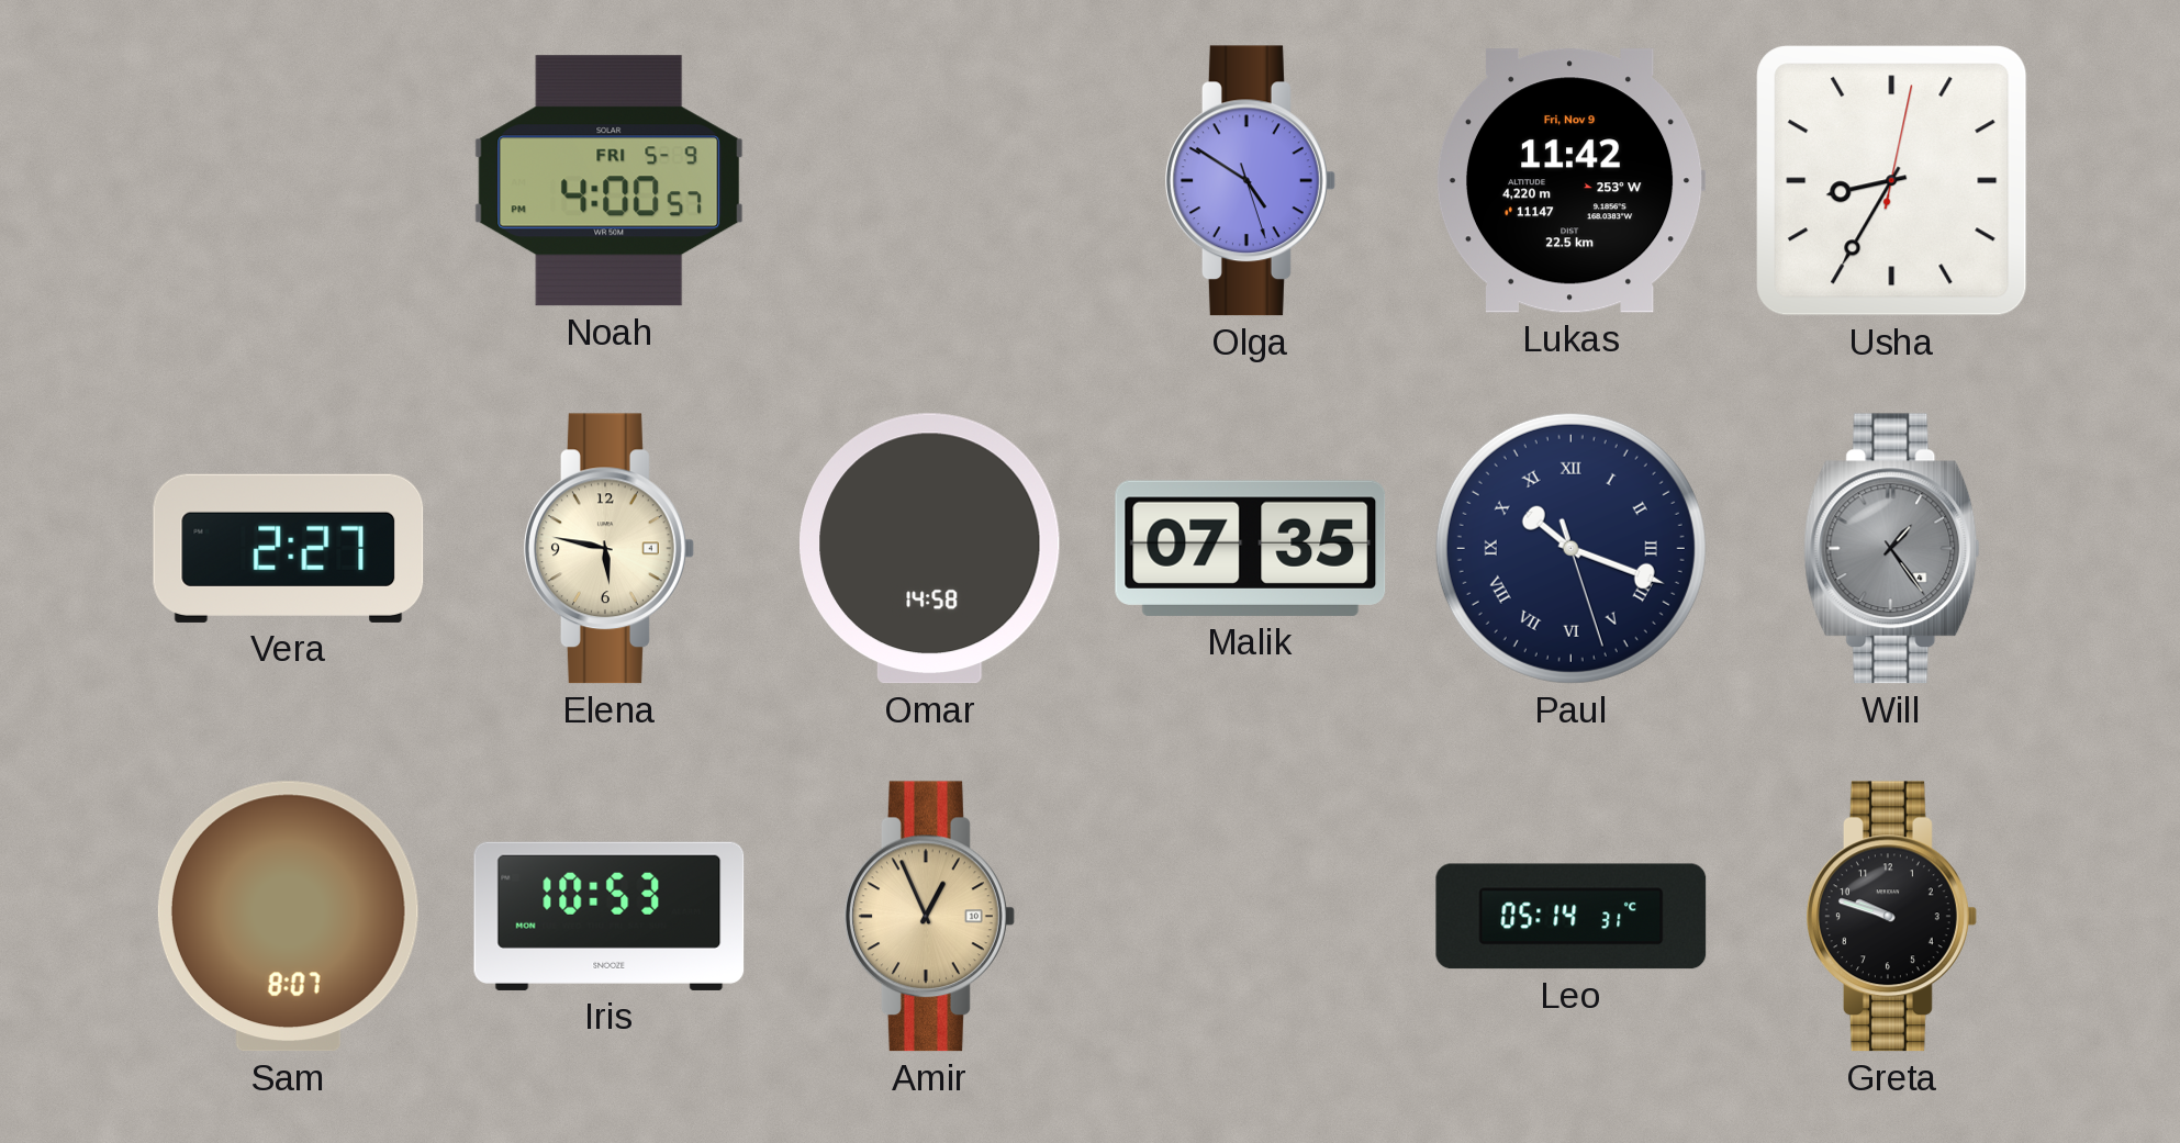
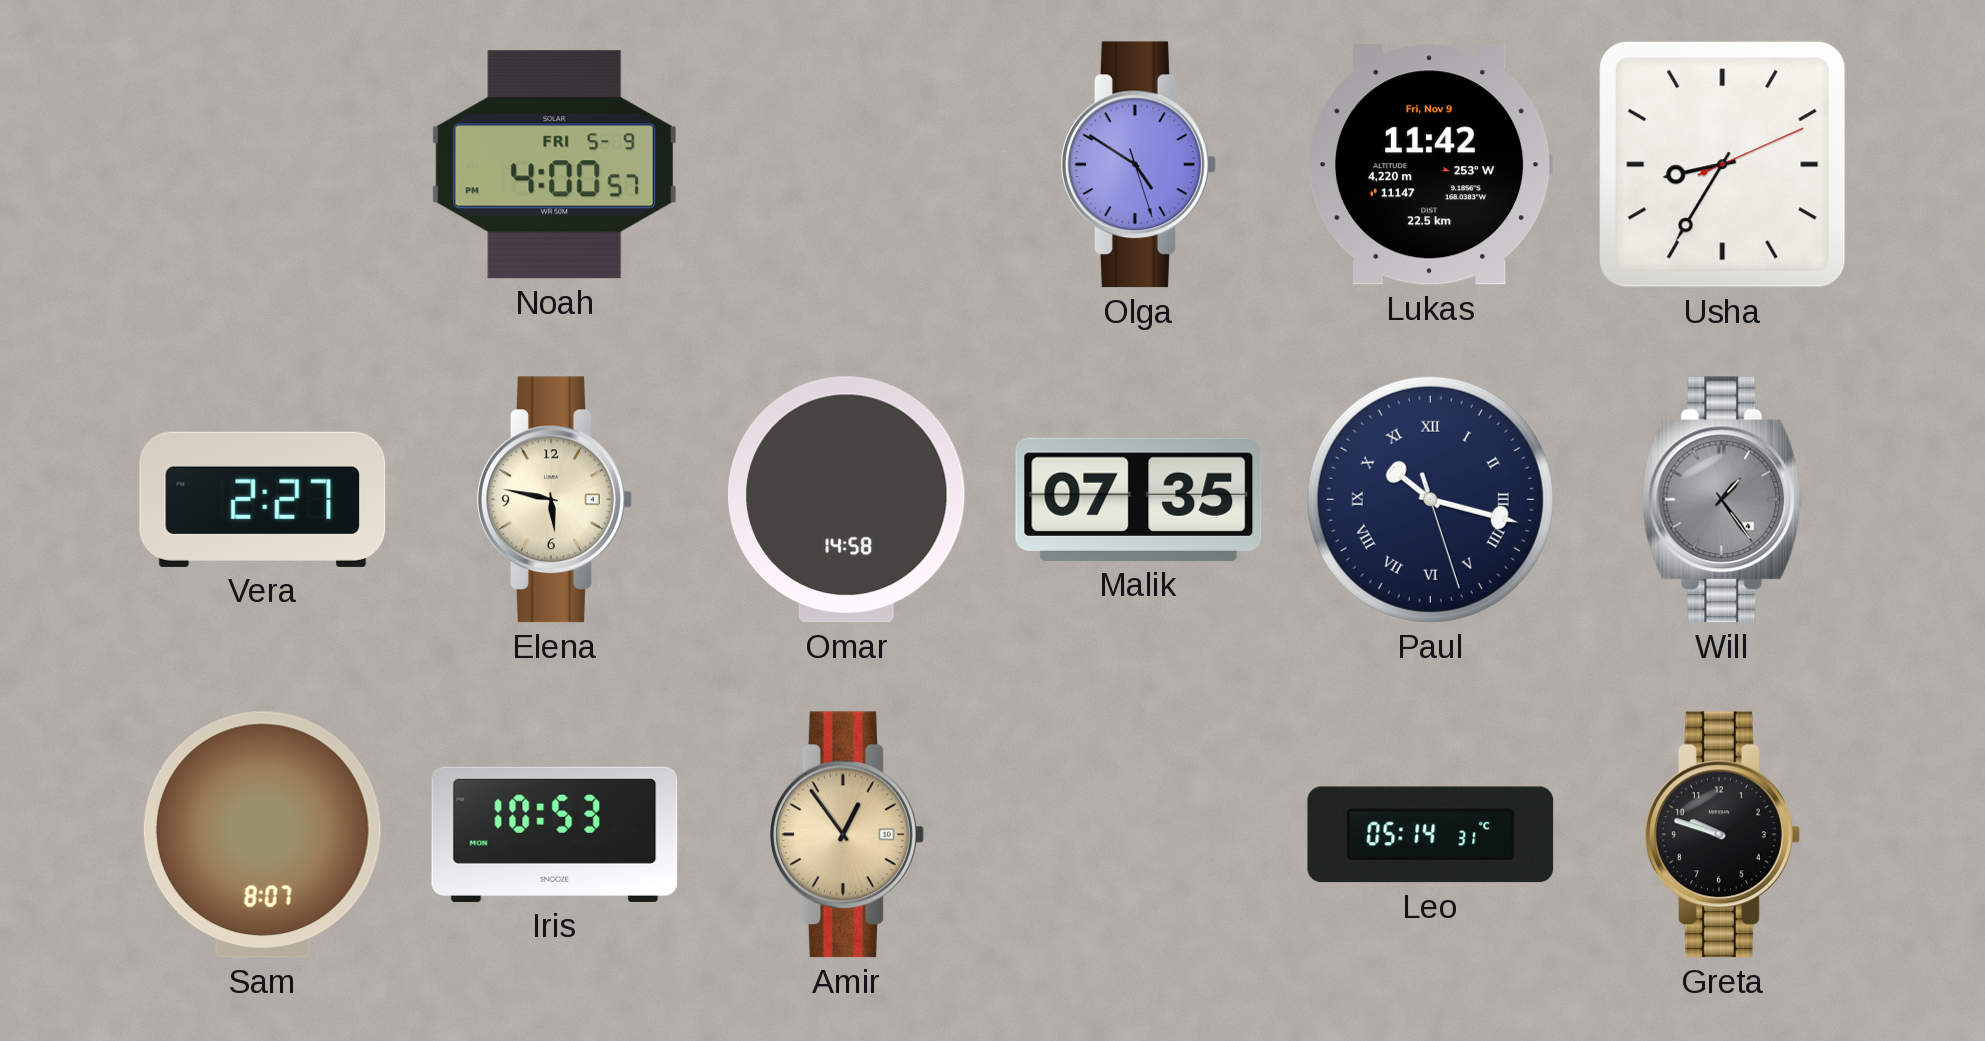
Usha: 8:35:02 -> 8:35:11
Paul: 10:18 -> 10:17
Amir: 12:56 -> 12:54
